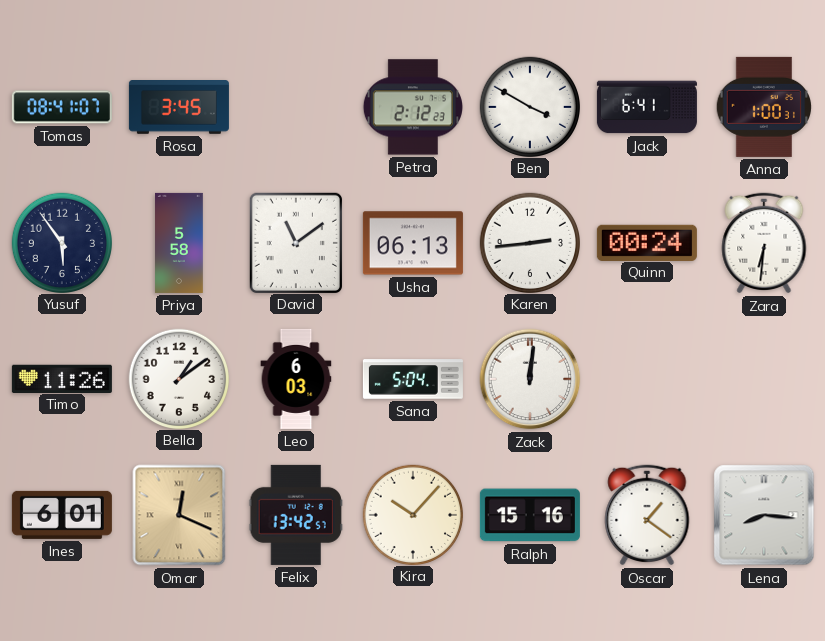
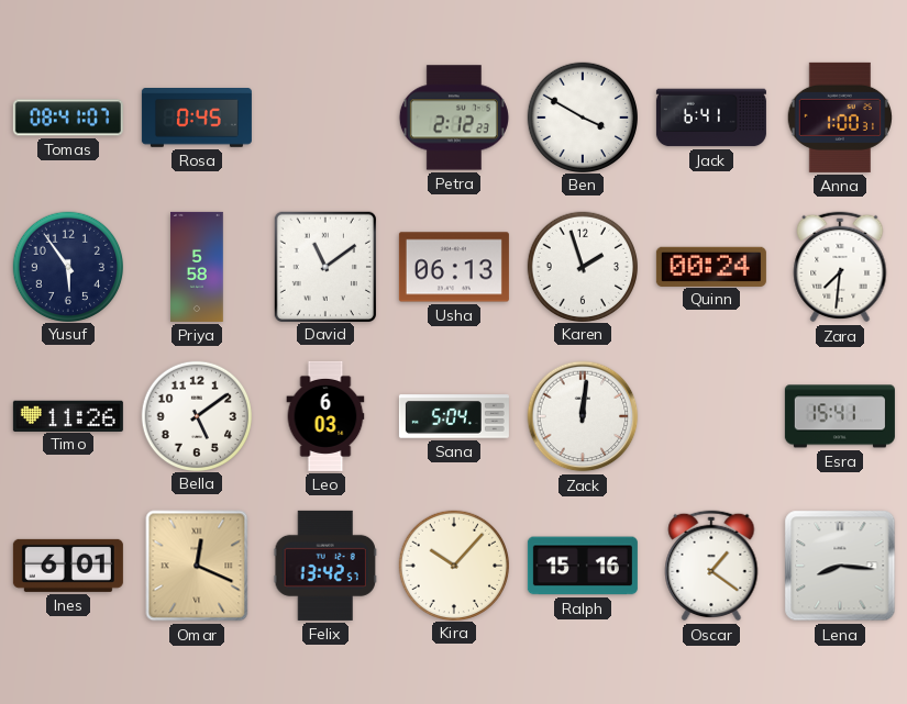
Rosa: 3:45 -> 0:45
Karen: 2:44 -> 1:57
Zara: 6:31 -> 7:31
Bella: 1:09 -> 5:09
Esra: none -> 15:41
